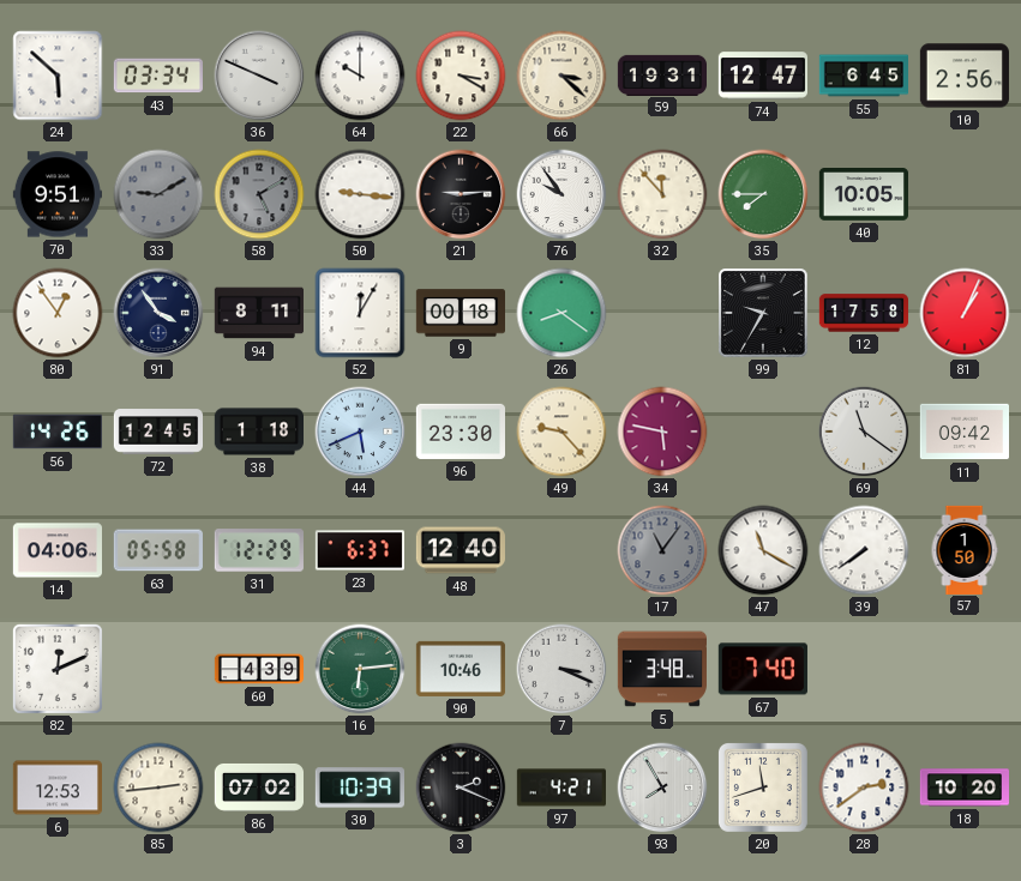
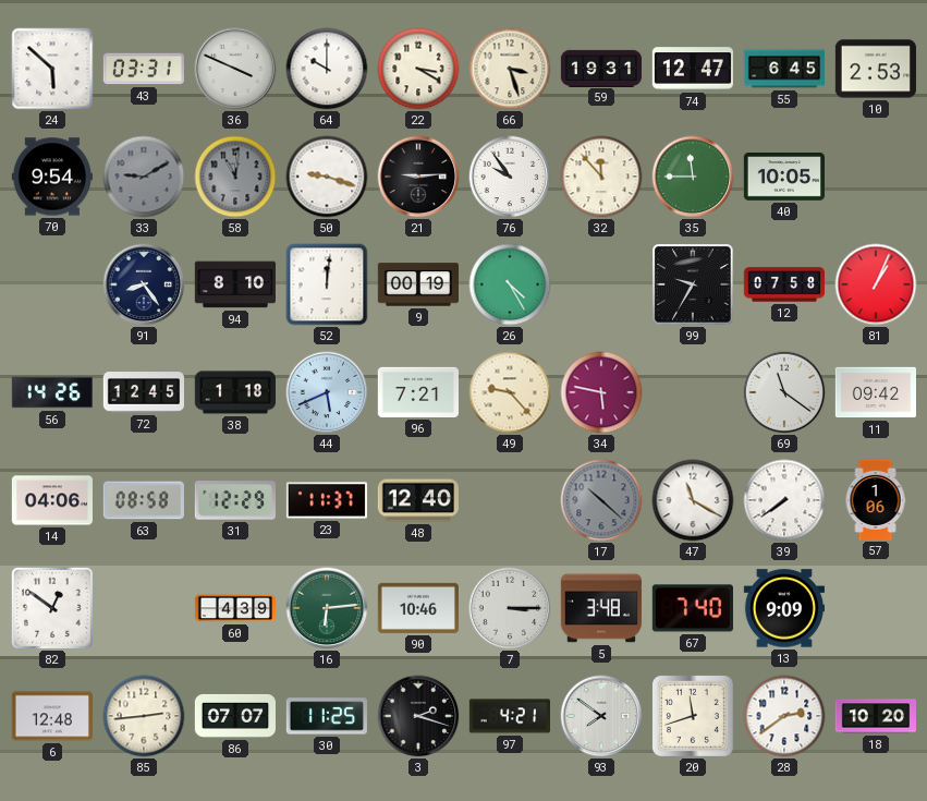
43: 03:34 -> 03:31
66: 3:22 -> 3:27
10: 2:56 -> 2:53
70: 9:51 -> 9:54
58: 5:10 -> 11:01
50: 9:16 -> 9:18
35: 7:45 -> 11:45
80: 12:54 -> none
91: 3:54 -> 8:24
94: 8:11 -> 8:10
52: 12:05 -> 12:01
9: 00:18 -> 00:19
26: 8:21 -> 4:25
12: 17:58 -> 07:58
96: 23:30 -> 7:21
63: 05:58 -> 08:58
23: 6:37 -> 11:37
17: 11:06 -> 10:22
57: 1:50 -> 1:06
82: 12:11 -> 12:51
7: 3:19 -> 3:15
13: none -> 9:09
6: 12:53 -> 12:48
86: 07:02 -> 07:07
30: 10:39 -> 11:25
3: 2:19 -> 2:18
93: 7:55 -> 7:51
